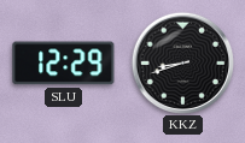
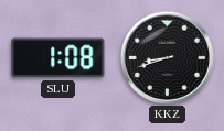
SLU: 12:29 -> 1:08
